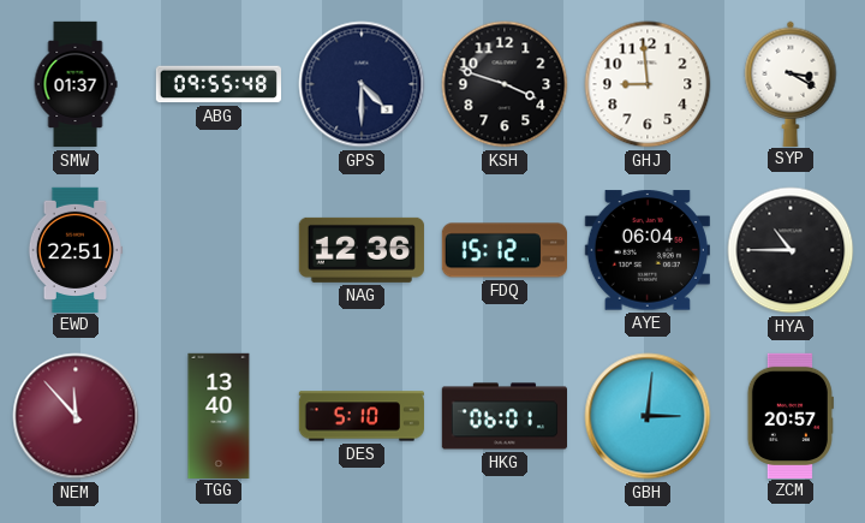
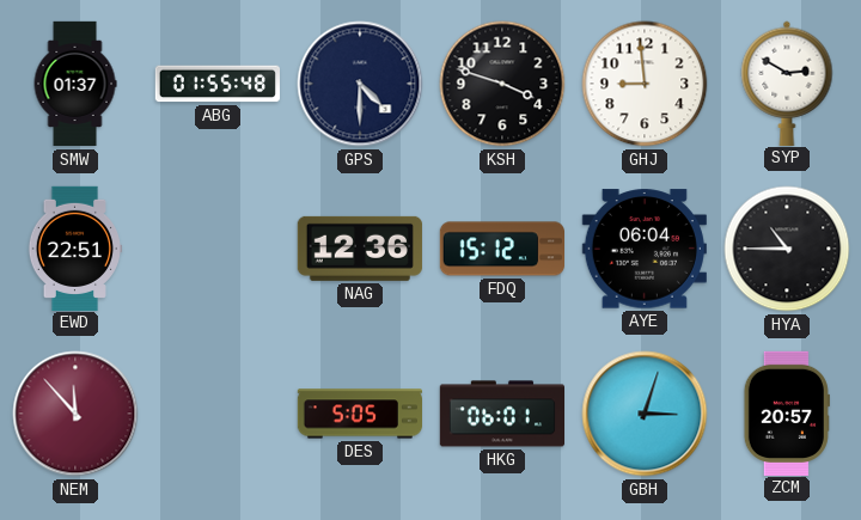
ABG: 09:55 -> 01:55
SYP: 3:20 -> 2:50
TGG: 13:40 -> none
DES: 5:10 -> 5:05
GBH: 3:01 -> 3:03
